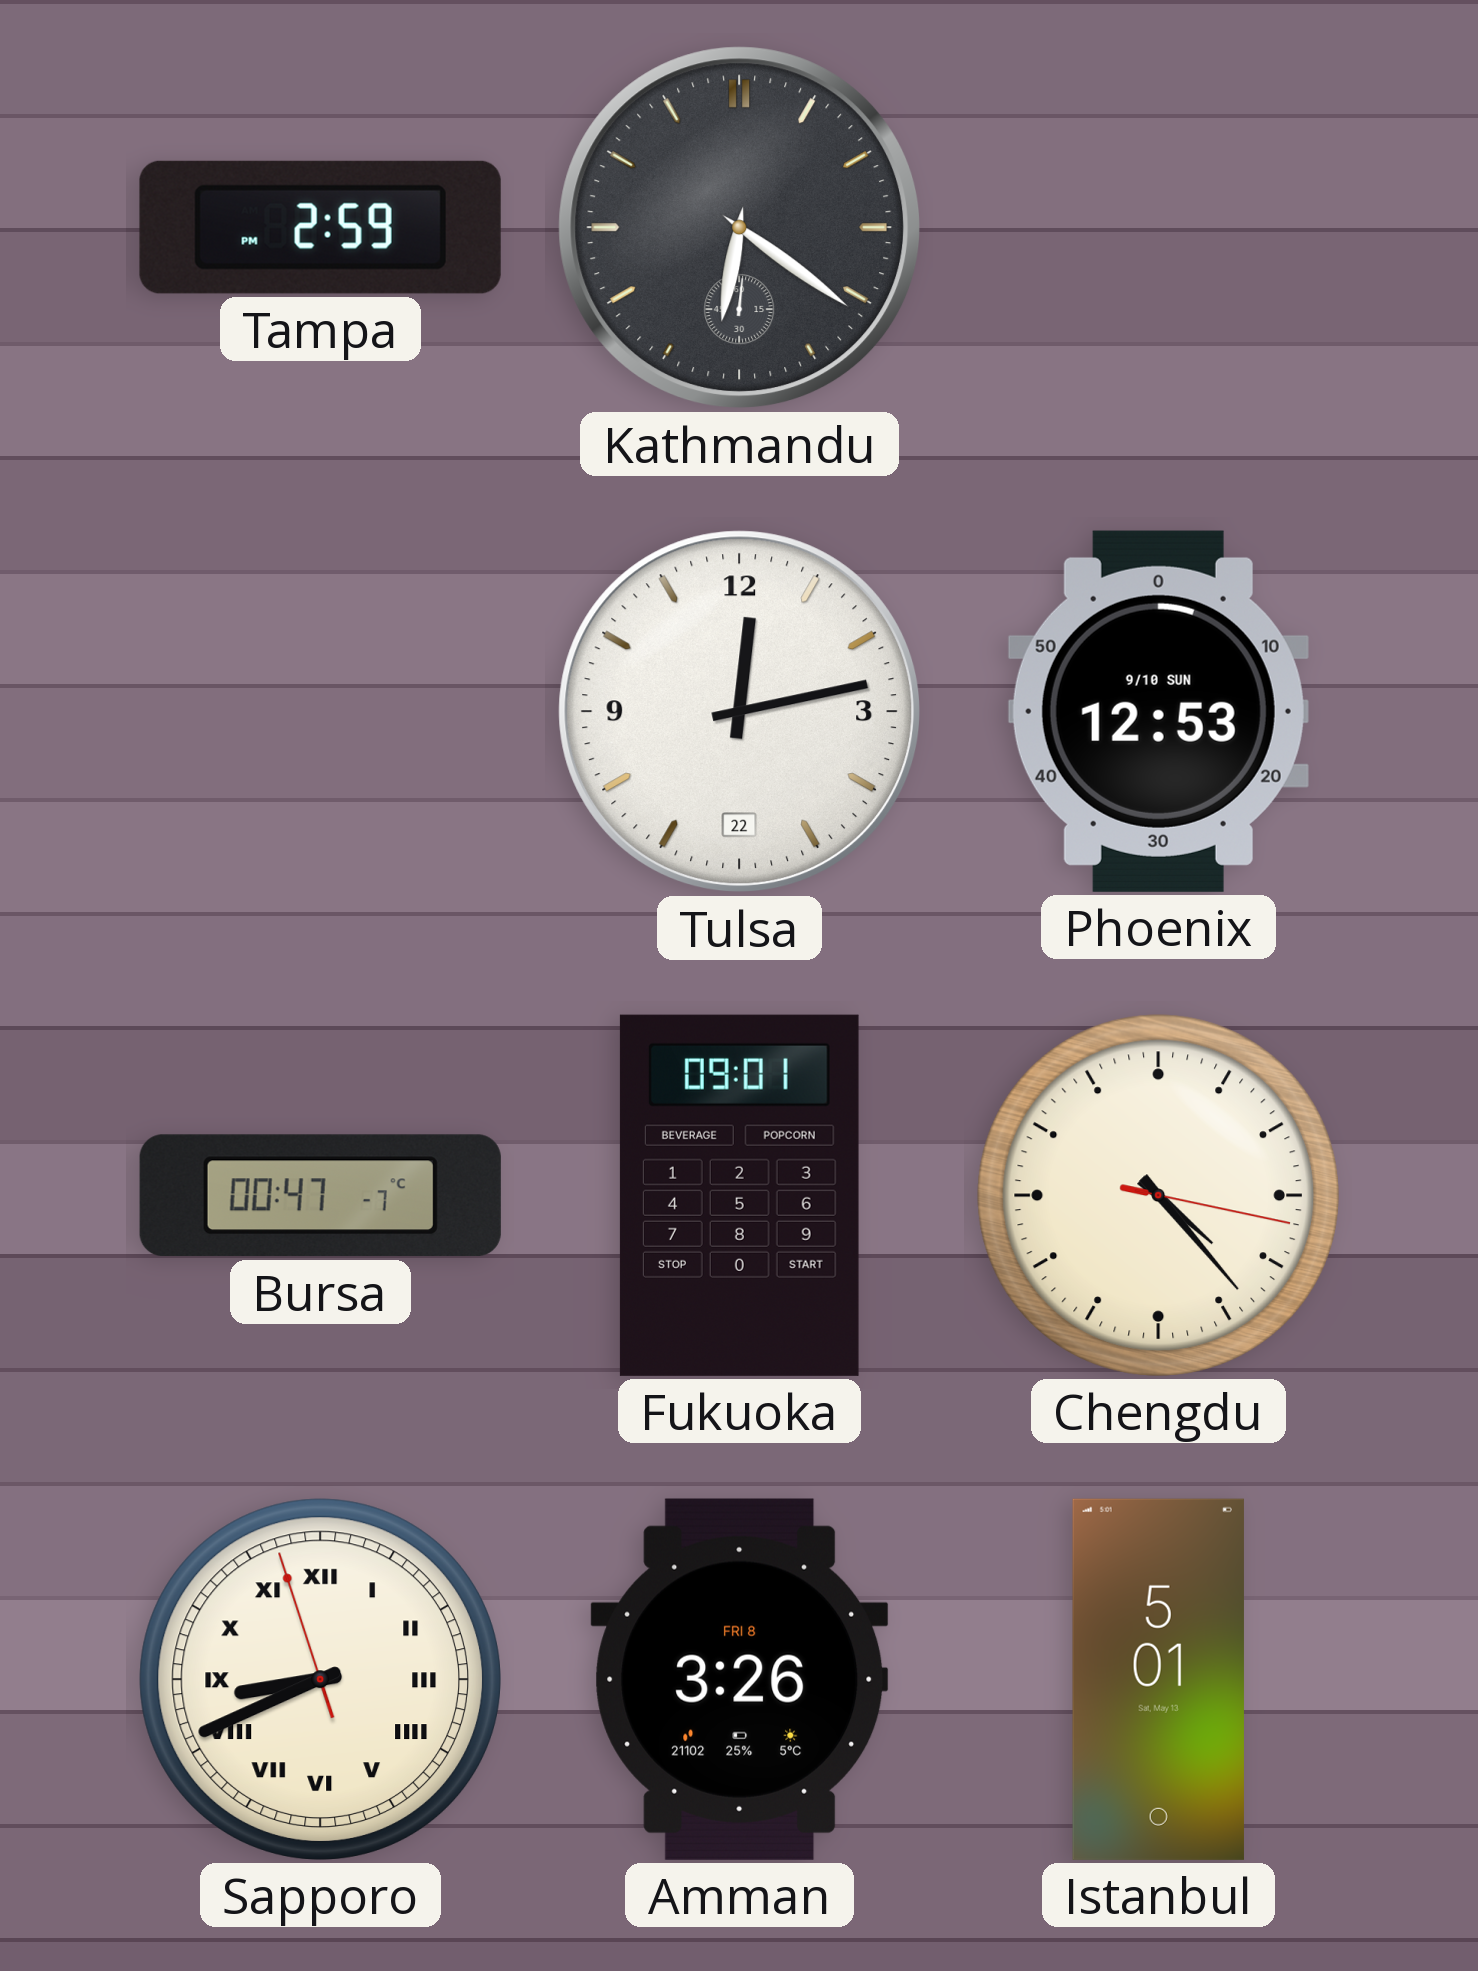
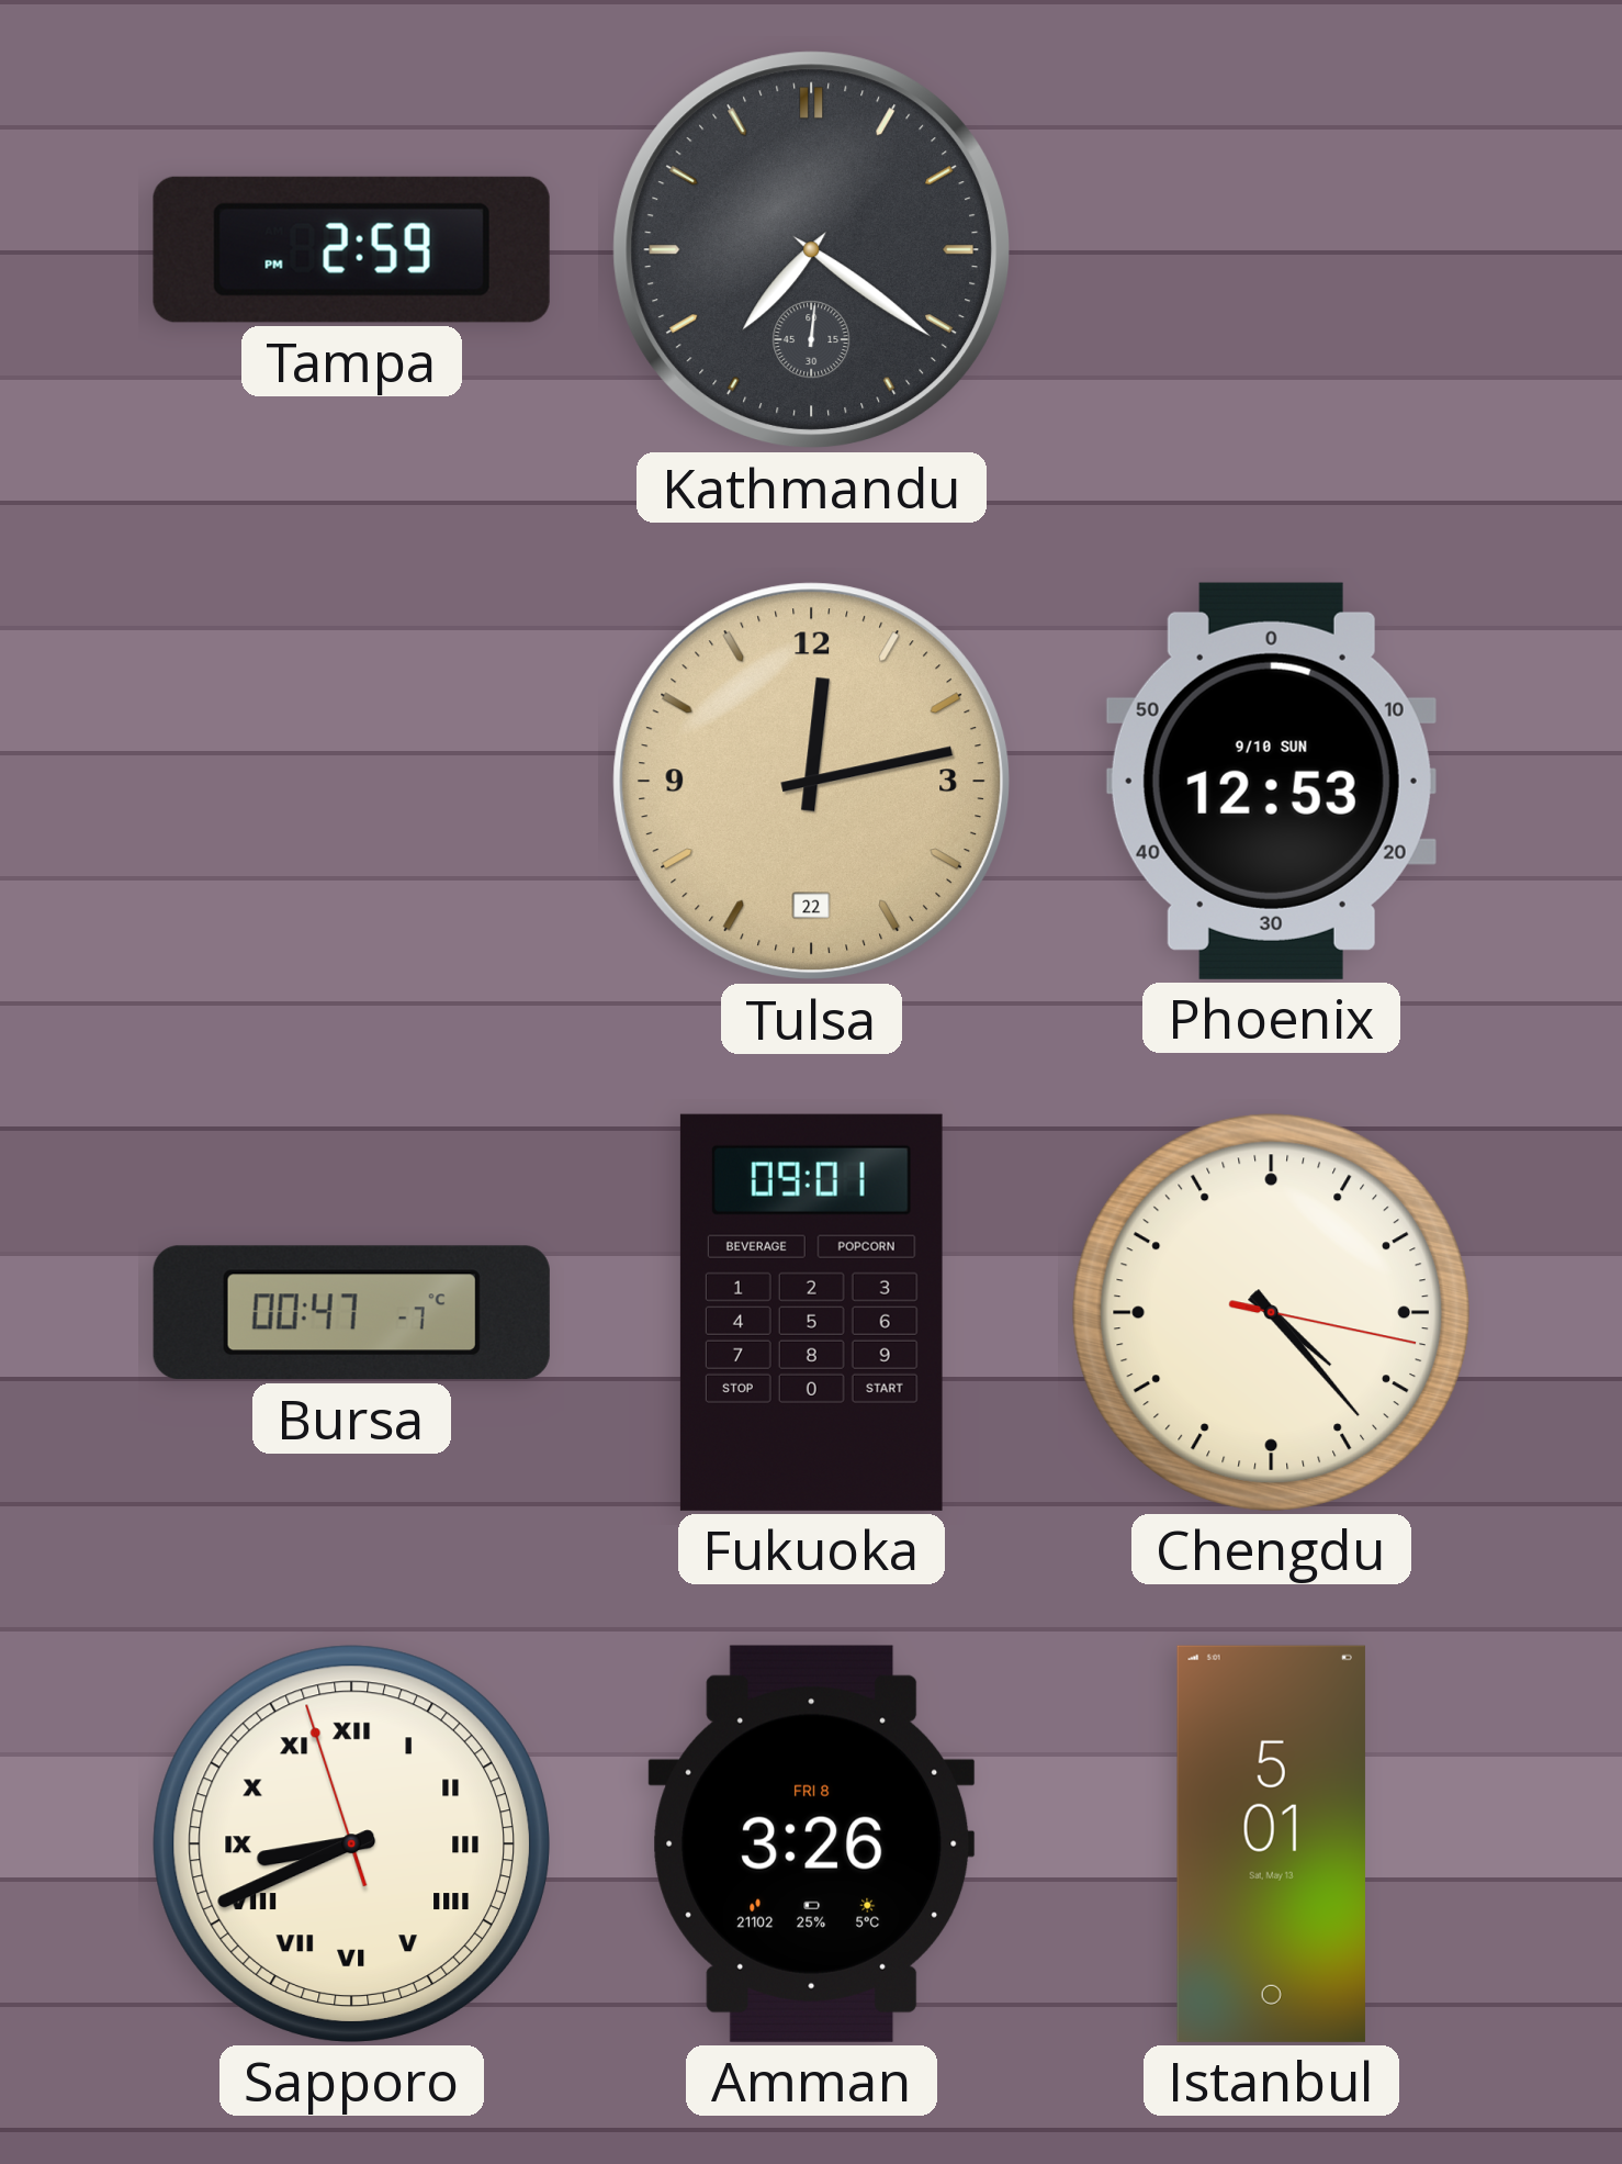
Kathmandu: 6:21 -> 7:21
Tulsa dial: white -> champagne
